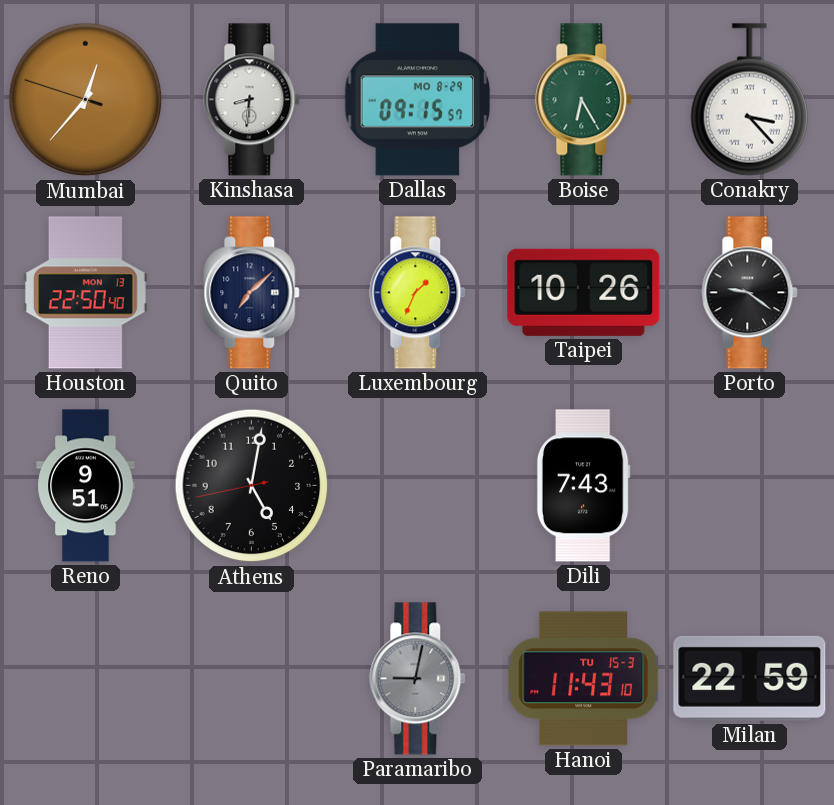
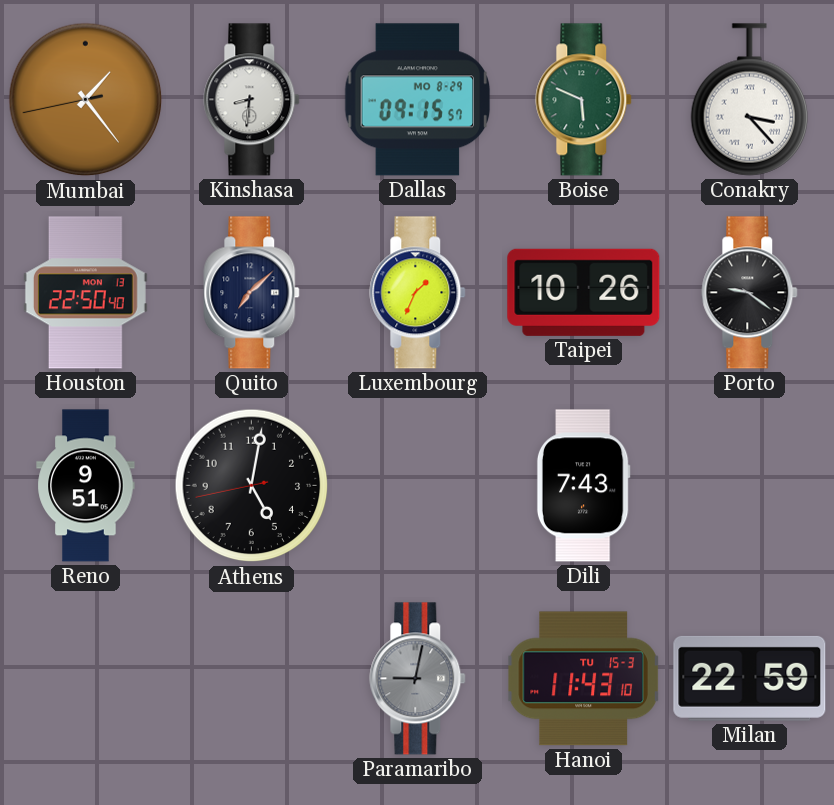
Mumbai: 12:36 -> 1:23
Boise: 6:25 -> 5:49
